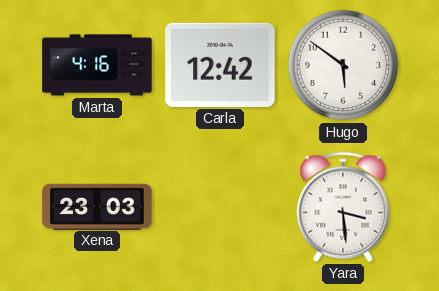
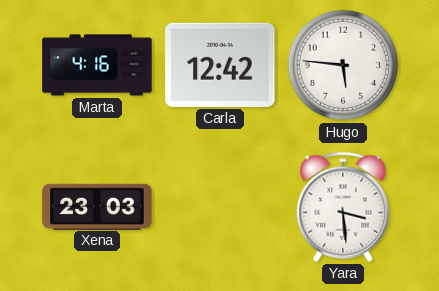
Hugo: 5:51 -> 5:46
